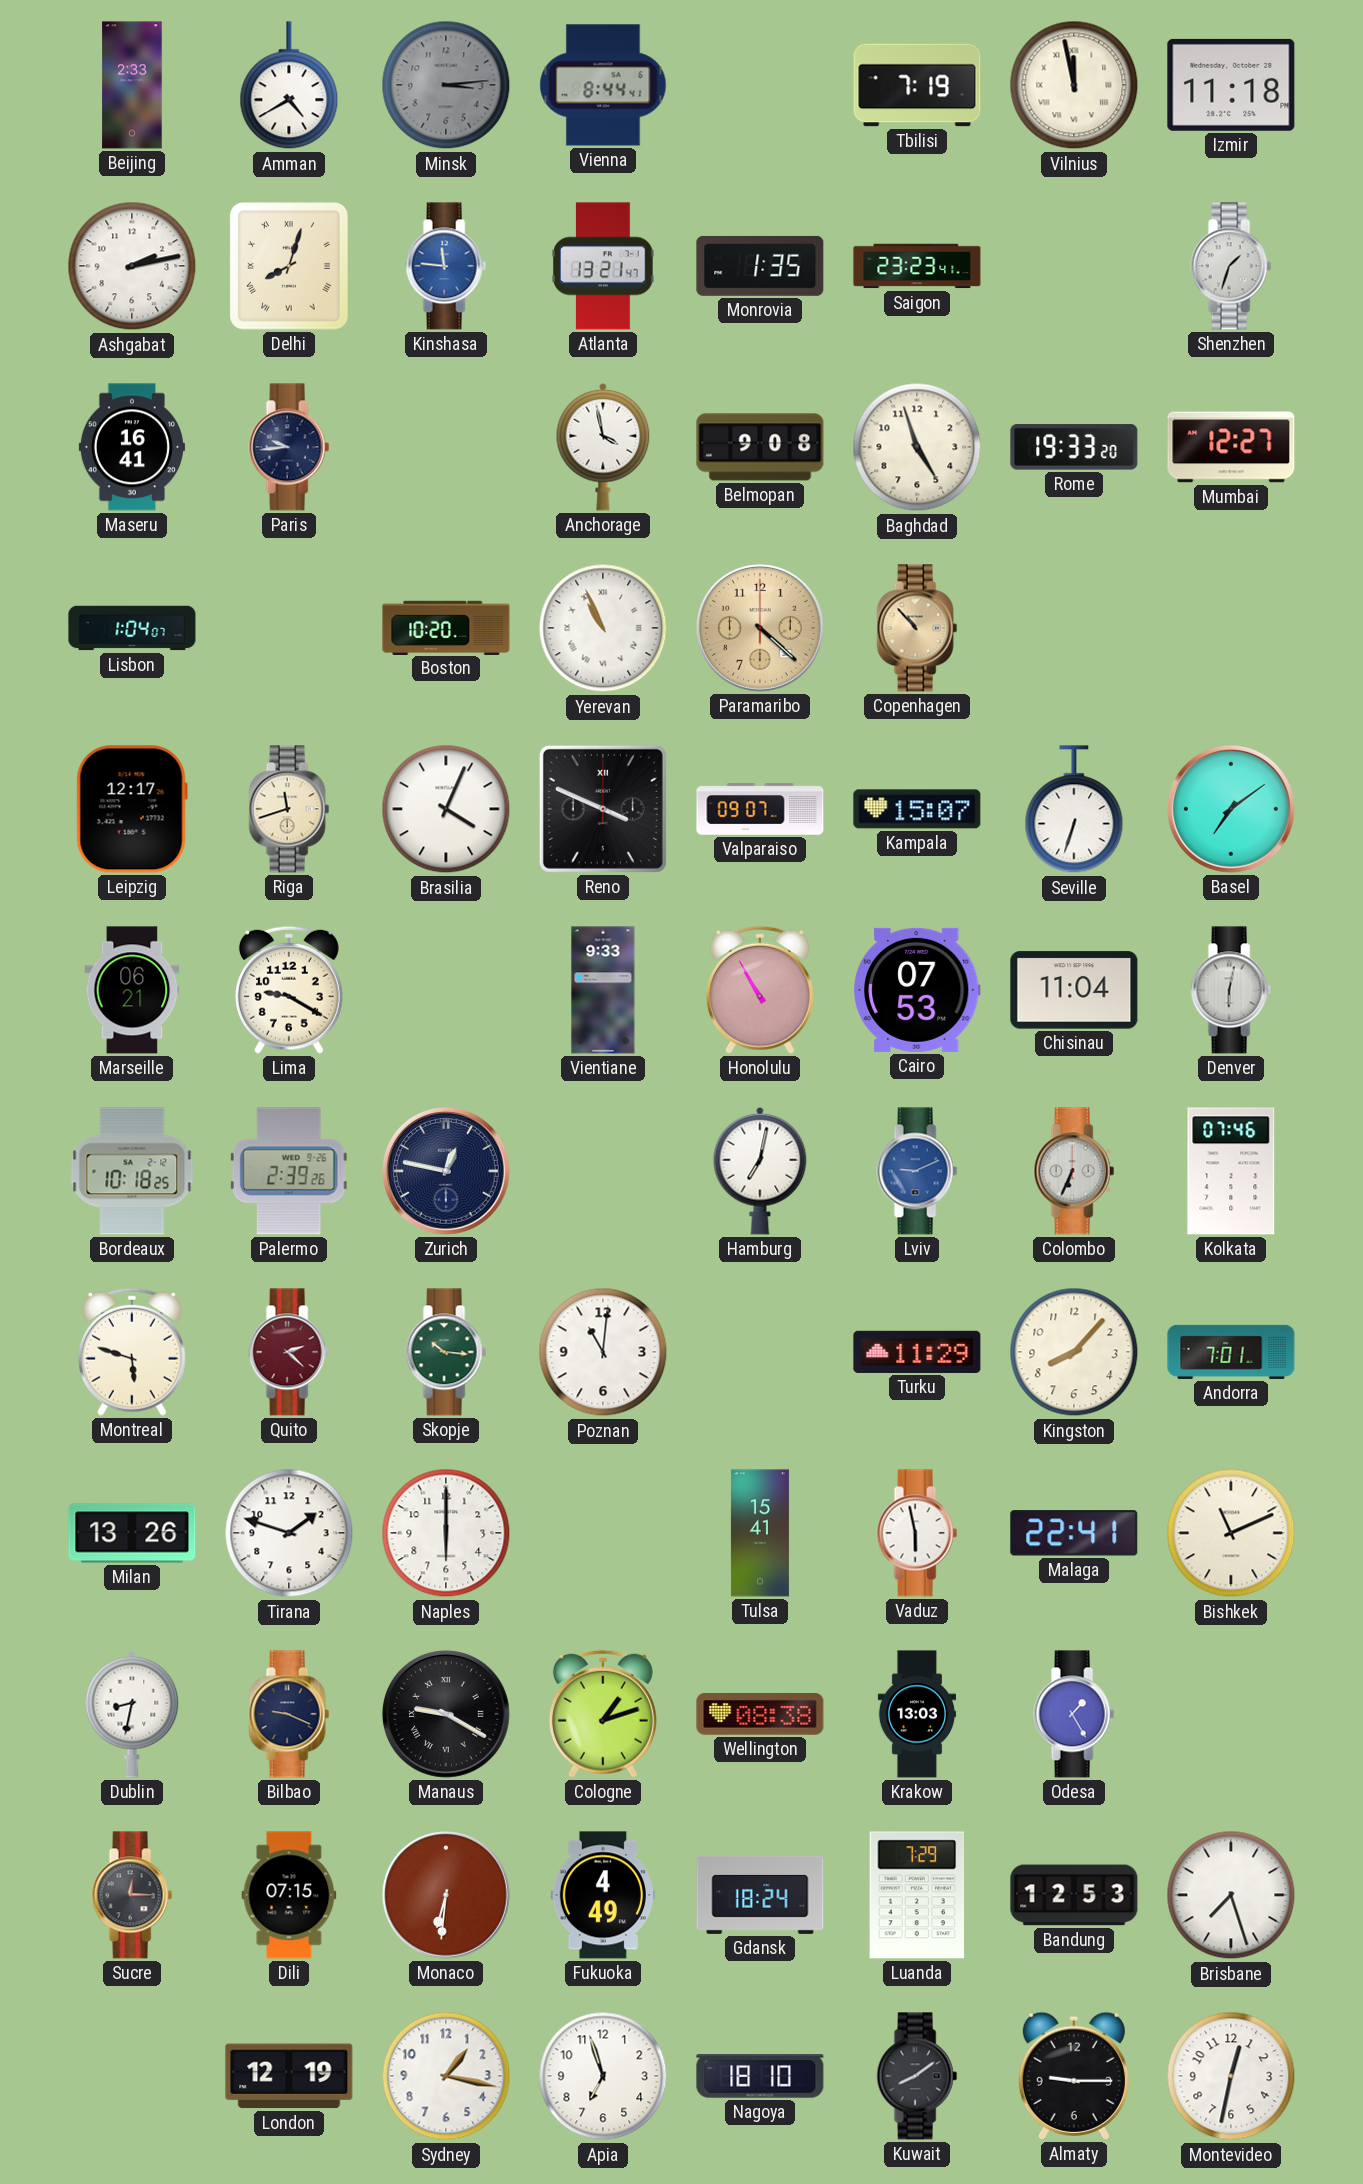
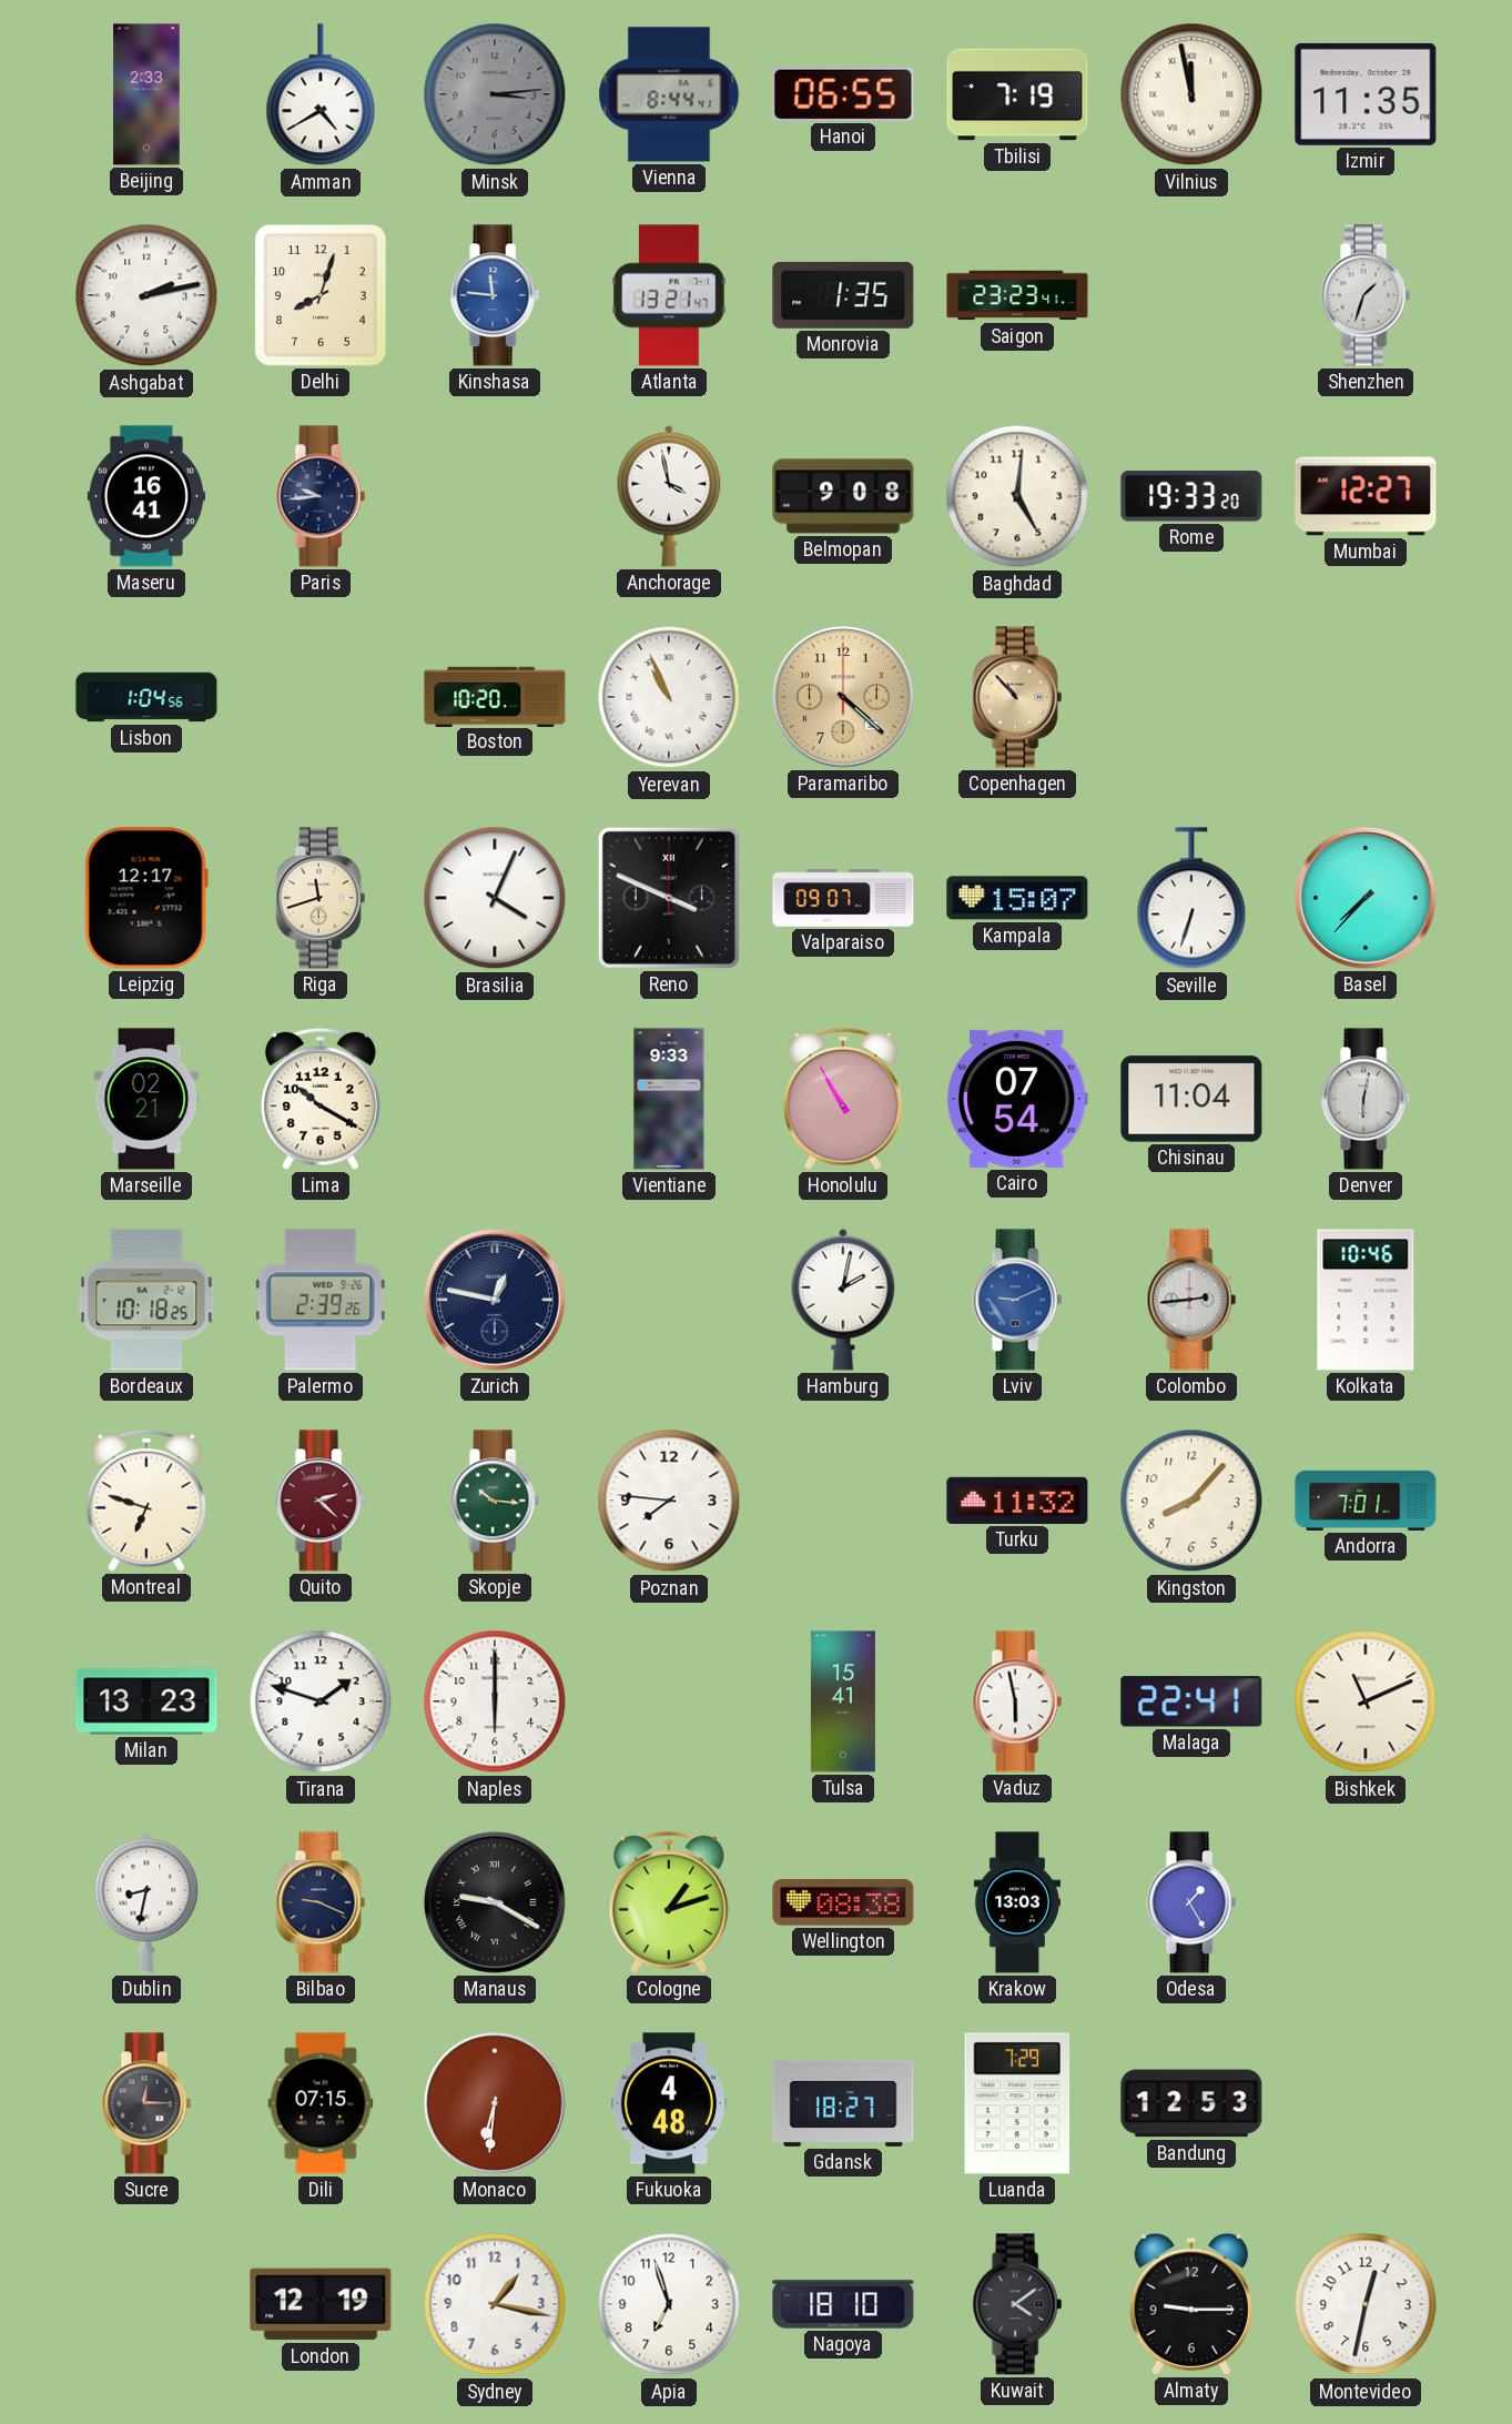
Hanoi: none -> 06:55
Izmir: 11:18 -> 11:35
Delhi numerals: Roman -> Arabic
Baghdad: 4:57 -> 5:01
Lisbon: 1:04:07 -> 1:04:56
Basel: 7:09 -> 7:37
Marseille: 06:21 -> 02:21
Lima: 9:20 -> 10:20
Cairo: 07:53 -> 07:54
Hamburg: 7:02 -> 2:02
Colombo: 6:34 -> 2:44
Kolkata: 07:46 -> 10:46
Montreal: 5:48 -> 6:48
Poznan: 11:01 -> 7:46
Turku: 11:29 -> 11:32
Milan: 13:26 -> 13:23
Fukuoka: 4:49 -> 4:48
Gdansk: 18:24 -> 18:27
Brisbane: 7:27 -> none
Kuwait: 8:09 -> 4:09
